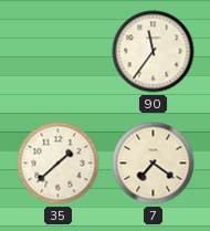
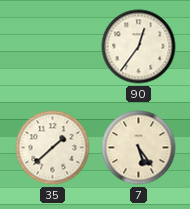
90: 11:36 -> 12:36
7: 7:21 -> 5:24
